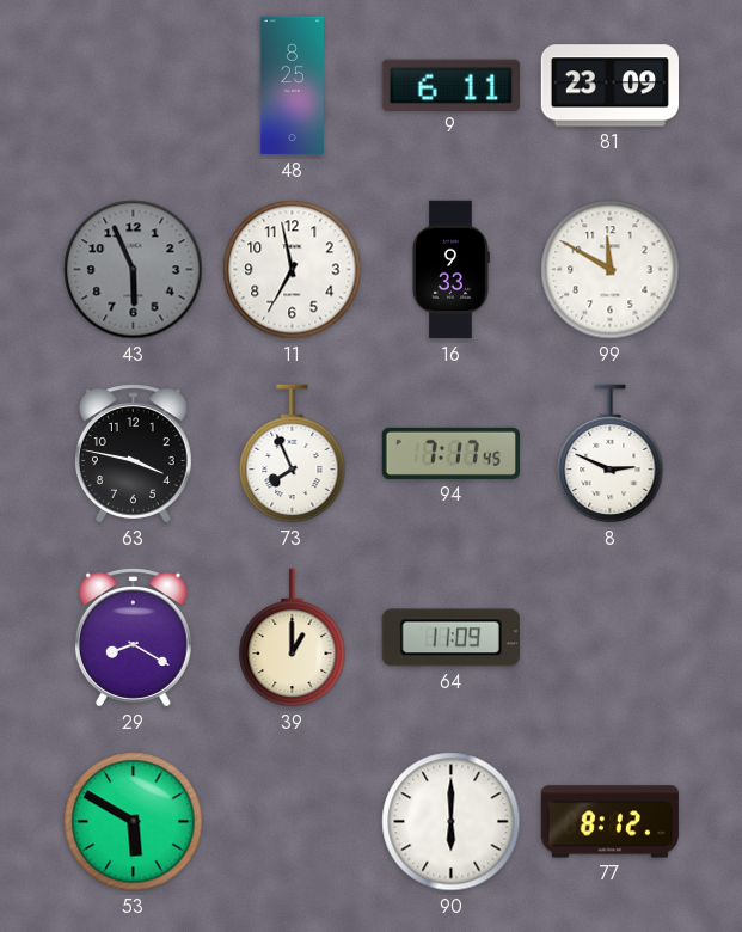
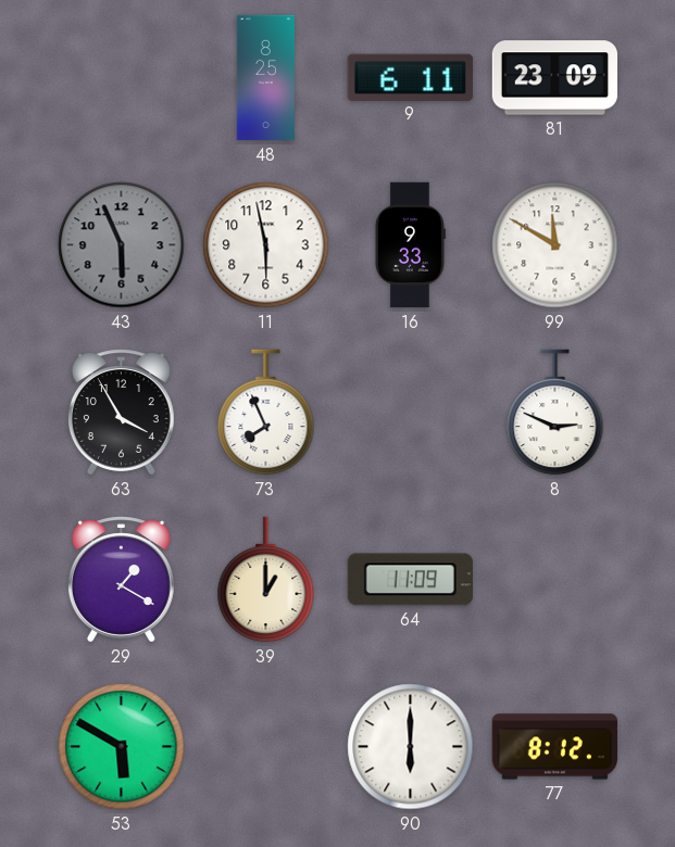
11: 6:58 -> 5:58
63: 3:47 -> 3:55
94: 7:17 -> none
29: 8:20 -> 1:20
